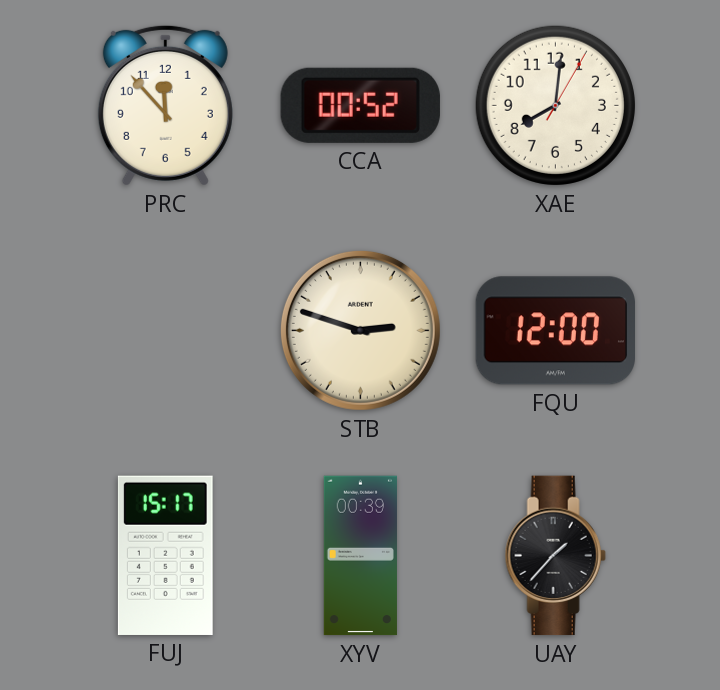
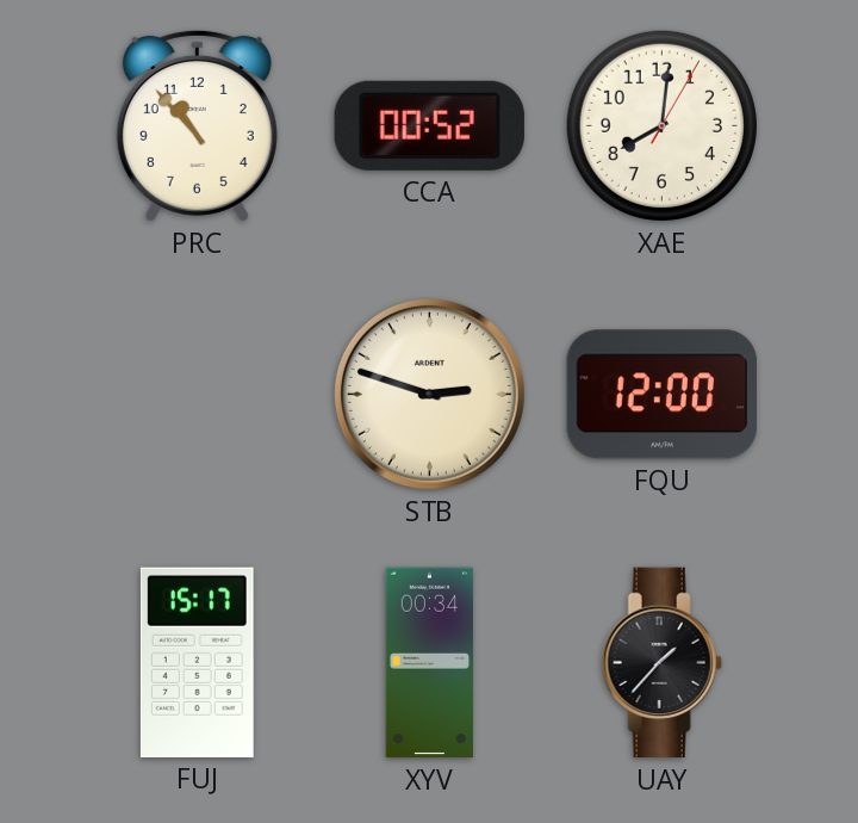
PRC: 11:53 -> 10:53
XYV: 00:39 -> 00:34
